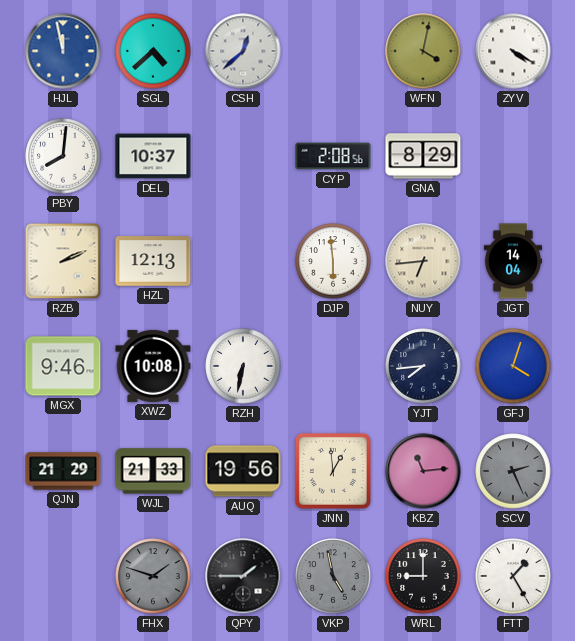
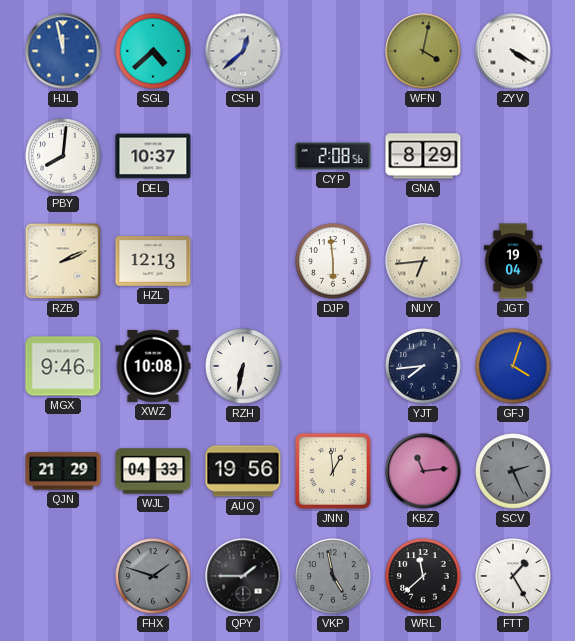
JGT: 14:04 -> 19:04
WJL: 21:33 -> 04:33
WRL: 9:00 -> 11:38
